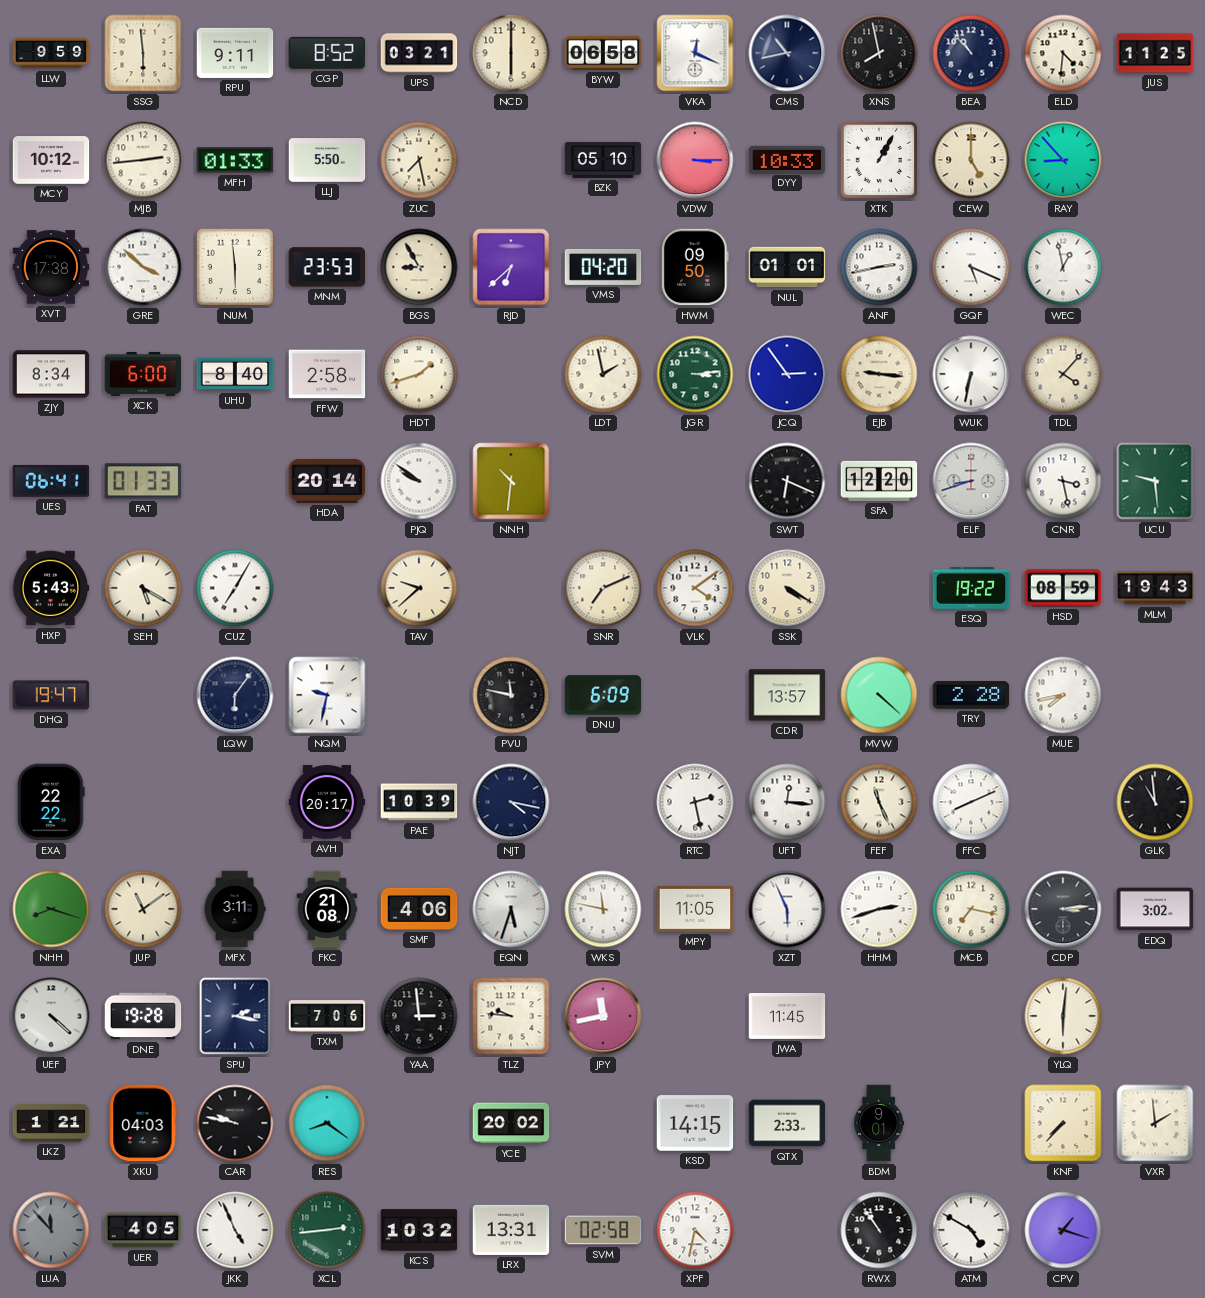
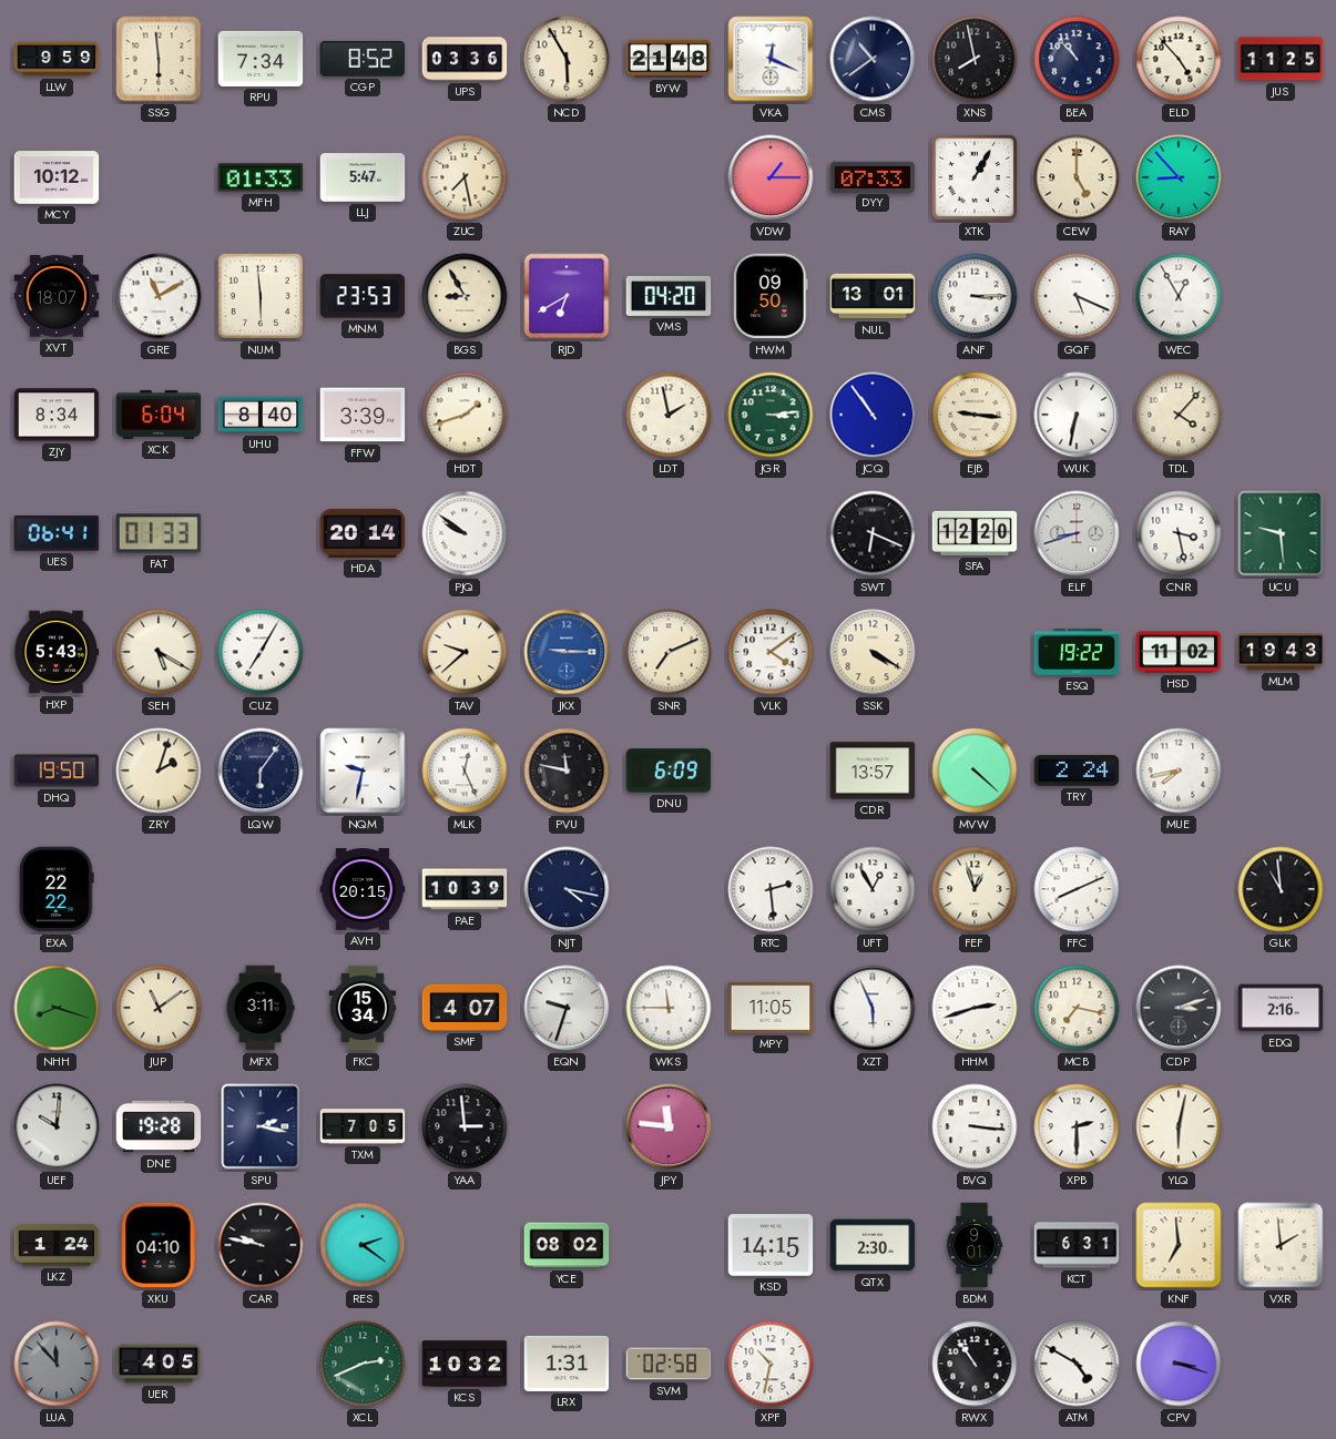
RPU: 9:11 -> 7:34
UPS: 03:21 -> 03:36
NCD: 6:00 -> 5:55
BYW: 06:58 -> 21:48
CMS: 10:43 -> 10:39
ELD: 4:31 -> 4:53
MJB: 2:44 -> none
LLJ: 5:50 -> 5:47
BZK: 05:10 -> none
VDW: 3:15 -> 1:15
DYY: 10:33 -> 07:33
XVT: 17:38 -> 18:07
GRE: 3:52 -> 11:10
RJD: 6:38 -> 6:40
NUL: 01:01 -> 13:01
ANF: 2:43 -> 3:15
WEC: 12:58 -> 12:55
XCK: 6:00 -> 6:04
FFW: 2:58 -> 3:39
JCQ: 2:54 -> 10:54
NNH: 10:31 -> none
JKX: none -> 9:15
HSD: 08:59 -> 11:02
DHQ: 19:47 -> 19:50
ZRY: none -> 2:03
MLK: none -> 12:26
TRY: 2:28 -> 2:24
AVH: 20:17 -> 20:15
RTC: 2:28 -> 2:29
UFT: 12:16 -> 12:55
FEF: 11:26 -> 12:57
FKC: 21:08 -> 15:34
SMF: 4:06 -> 4:07
EQN: 5:33 -> 9:33
WKS: 11:47 -> 11:45
CDP: 3:14 -> 3:12
EDQ: 3:02 -> 2:16
UEF: 4:22 -> 10:01
TXM: 7:06 -> 7:05
TLZ: 9:46 -> none
JPY: 11:43 -> 11:46
JWA: 11:45 -> none
BVQ: none -> 3:16
XPB: none -> 2:30
YLQ: 6:01 -> 6:02
LKZ: 1:21 -> 1:24
XKU: 04:03 -> 04:10
RES: 8:21 -> 2:21
YCE: 20:02 -> 08:02
QTX: 2:33 -> 2:30
KCT: none -> 6:31
KNF: 7:37 -> 6:59
JKK: 4:56 -> none
XCL: 2:44 -> 2:41
LRX: 13:31 -> 1:31
XPF: 4:32 -> 10:32
CPV: 1:18 -> 3:18
